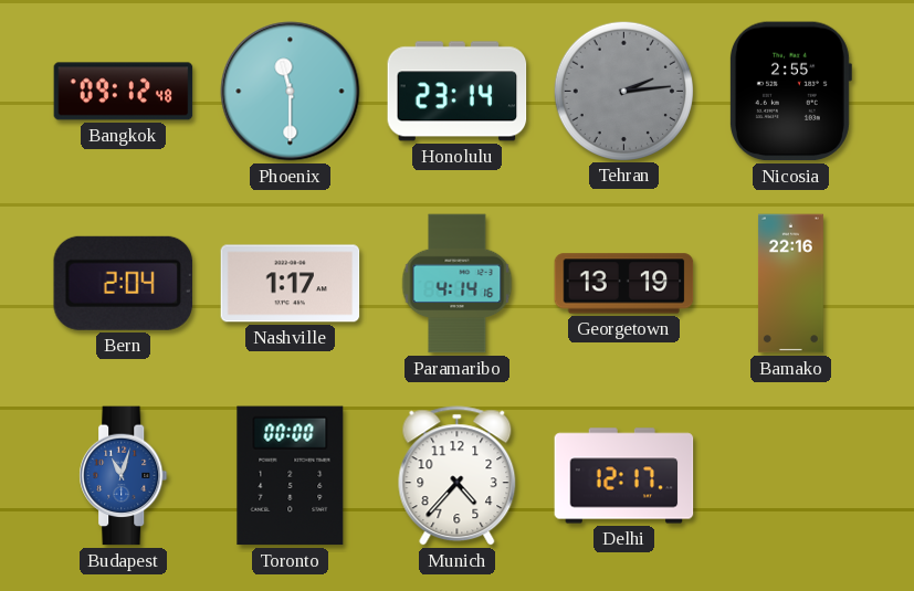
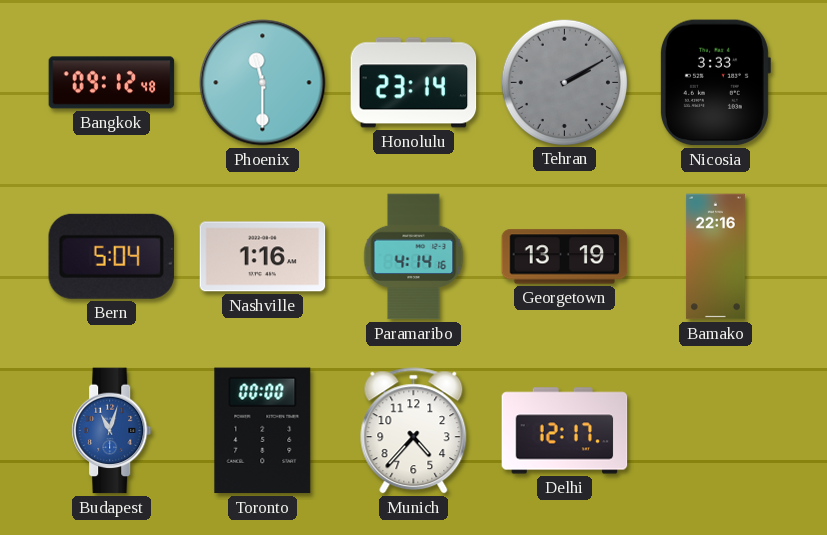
Tehran: 2:14 -> 2:10
Nicosia: 2:55 -> 3:33
Bern: 2:04 -> 5:04
Nashville: 1:17 -> 1:16
